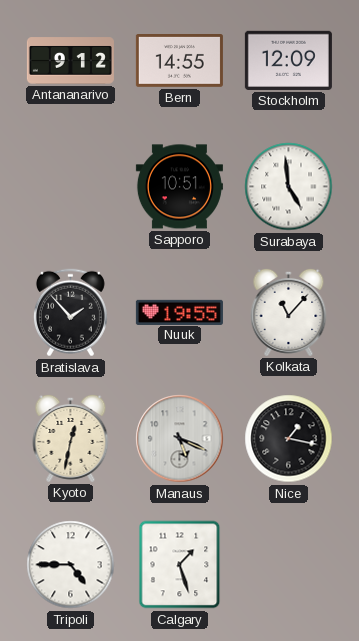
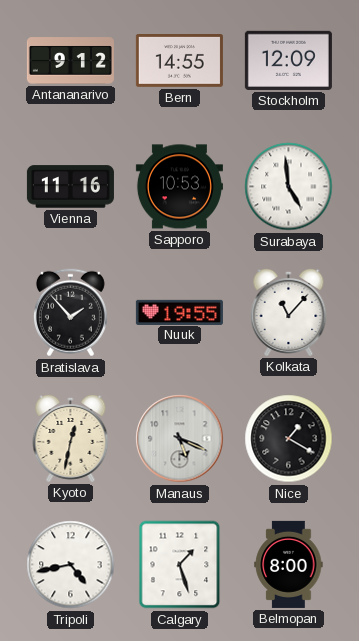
Vienna: none -> 11:16
Sapporo: 10:51 -> 10:53
Nice: 1:17 -> 1:20
Tripoli: 4:45 -> 4:43
Belmopan: none -> 8:00
